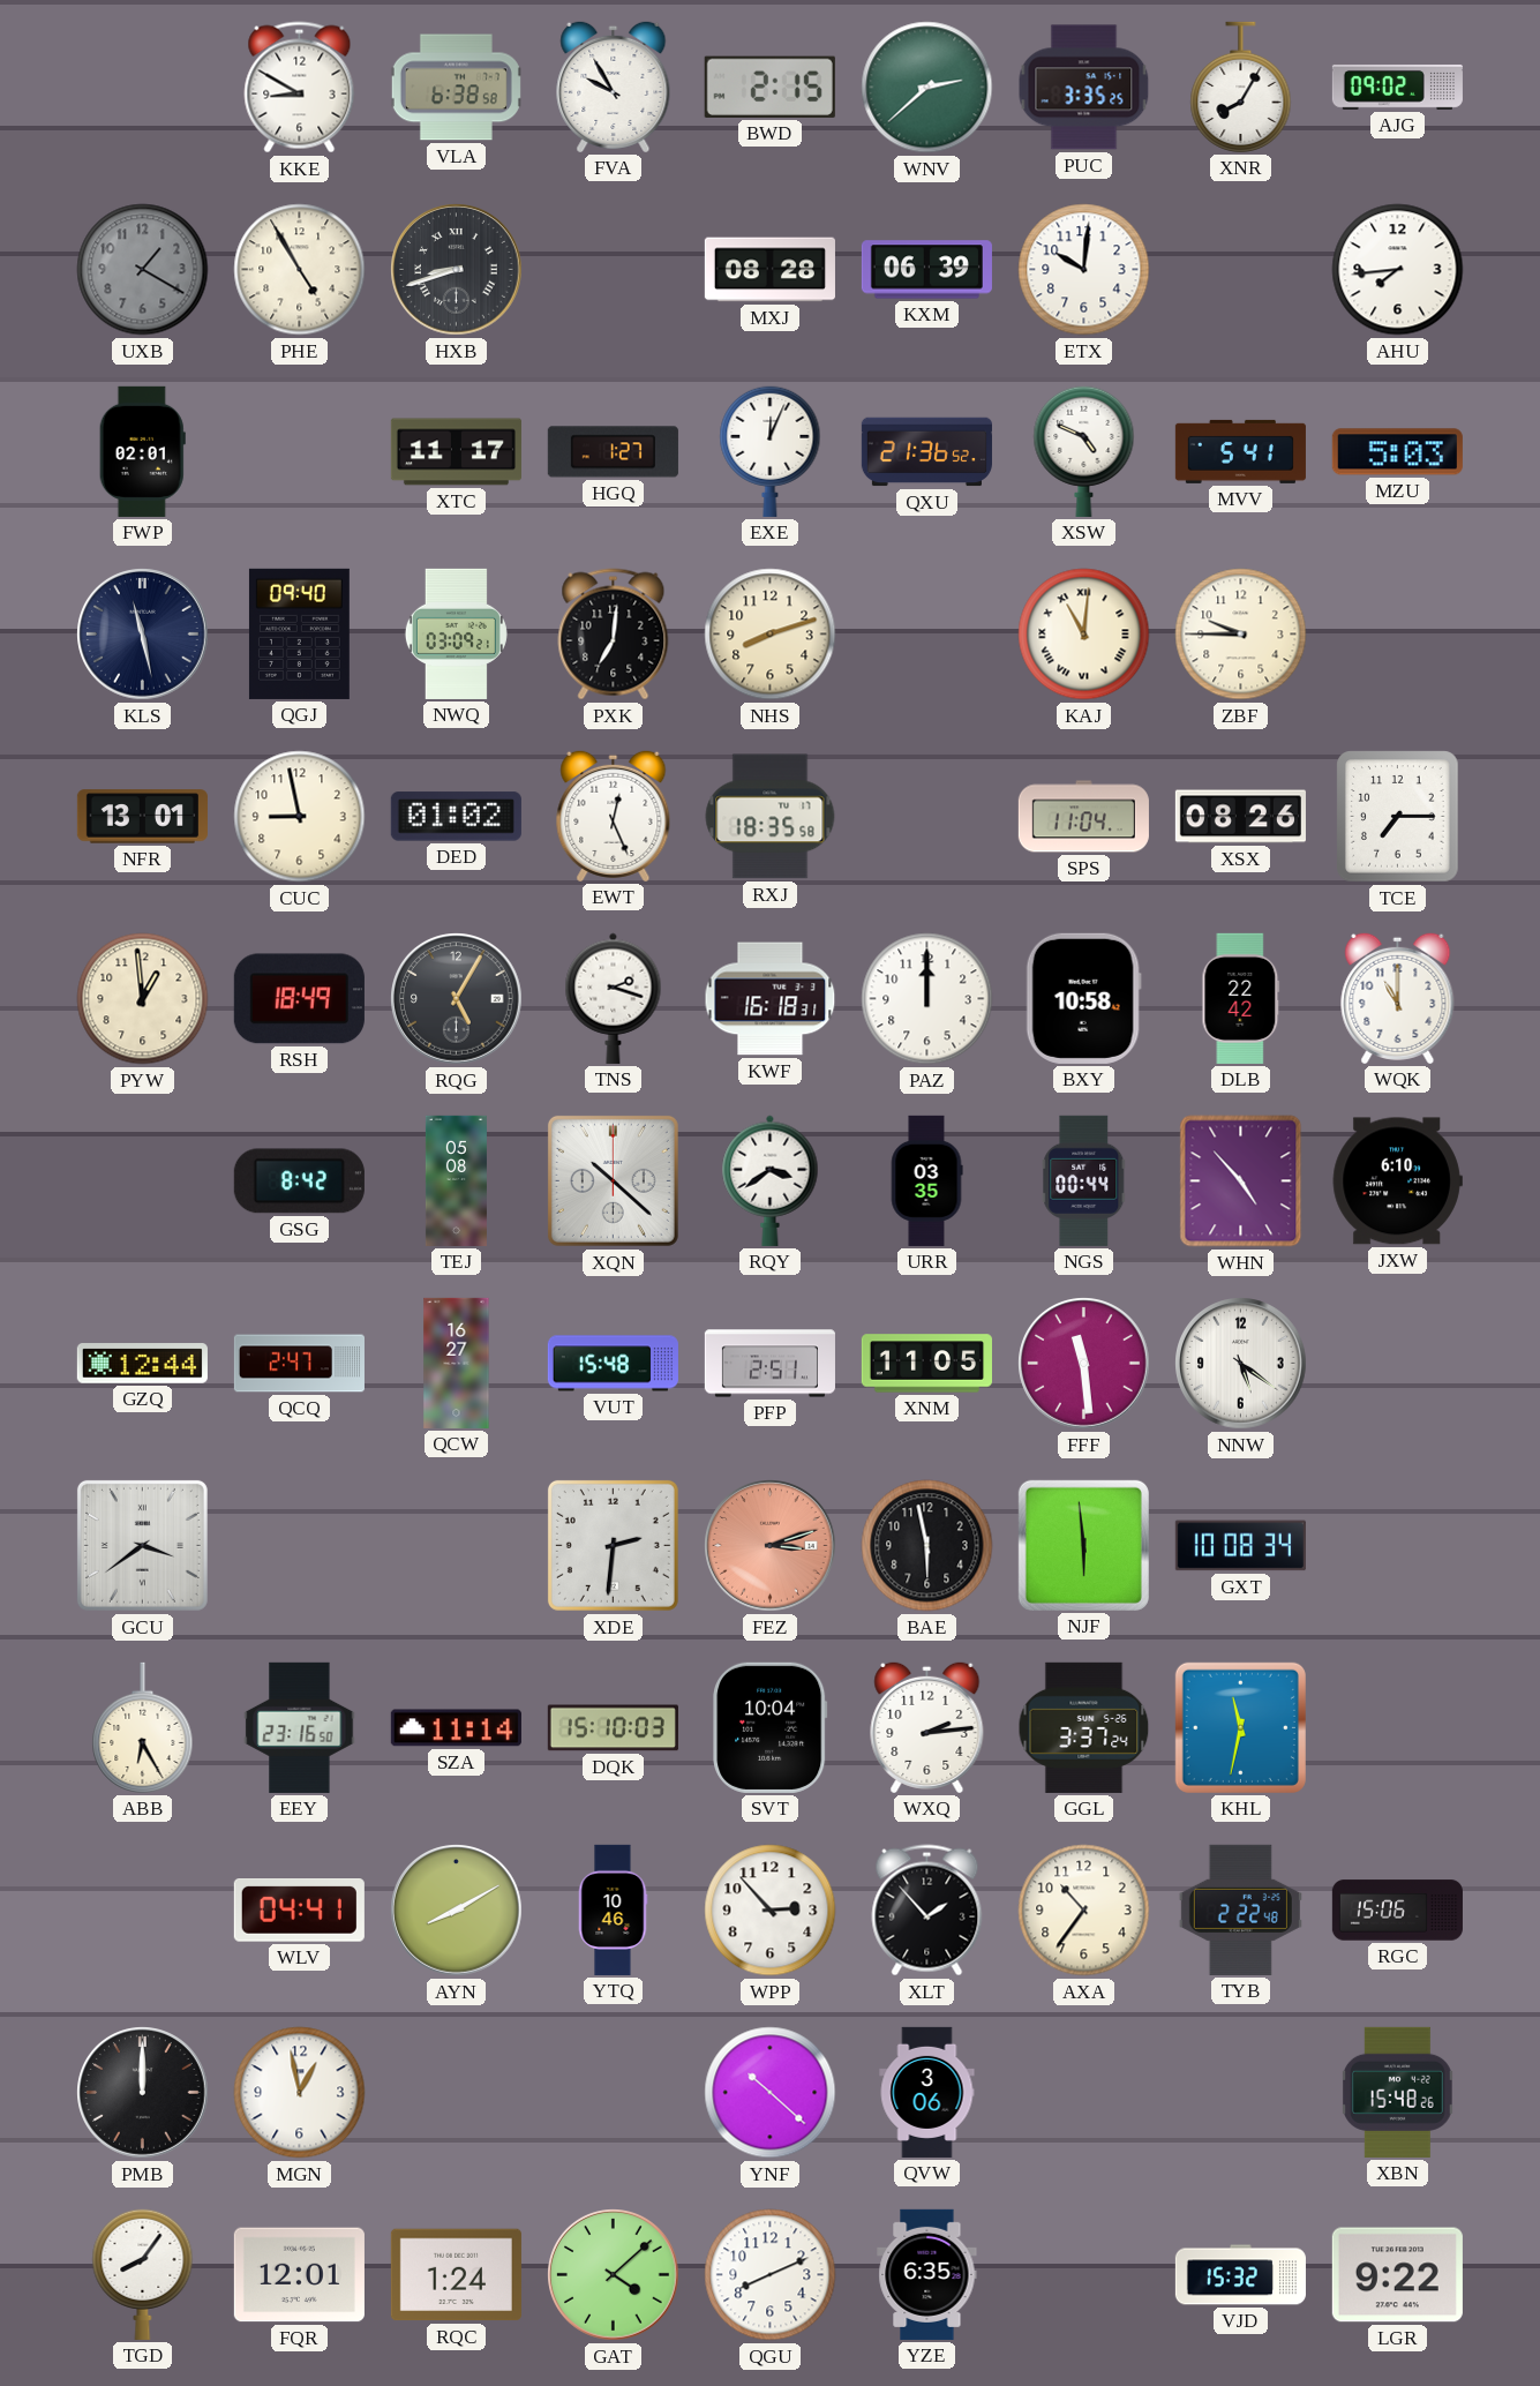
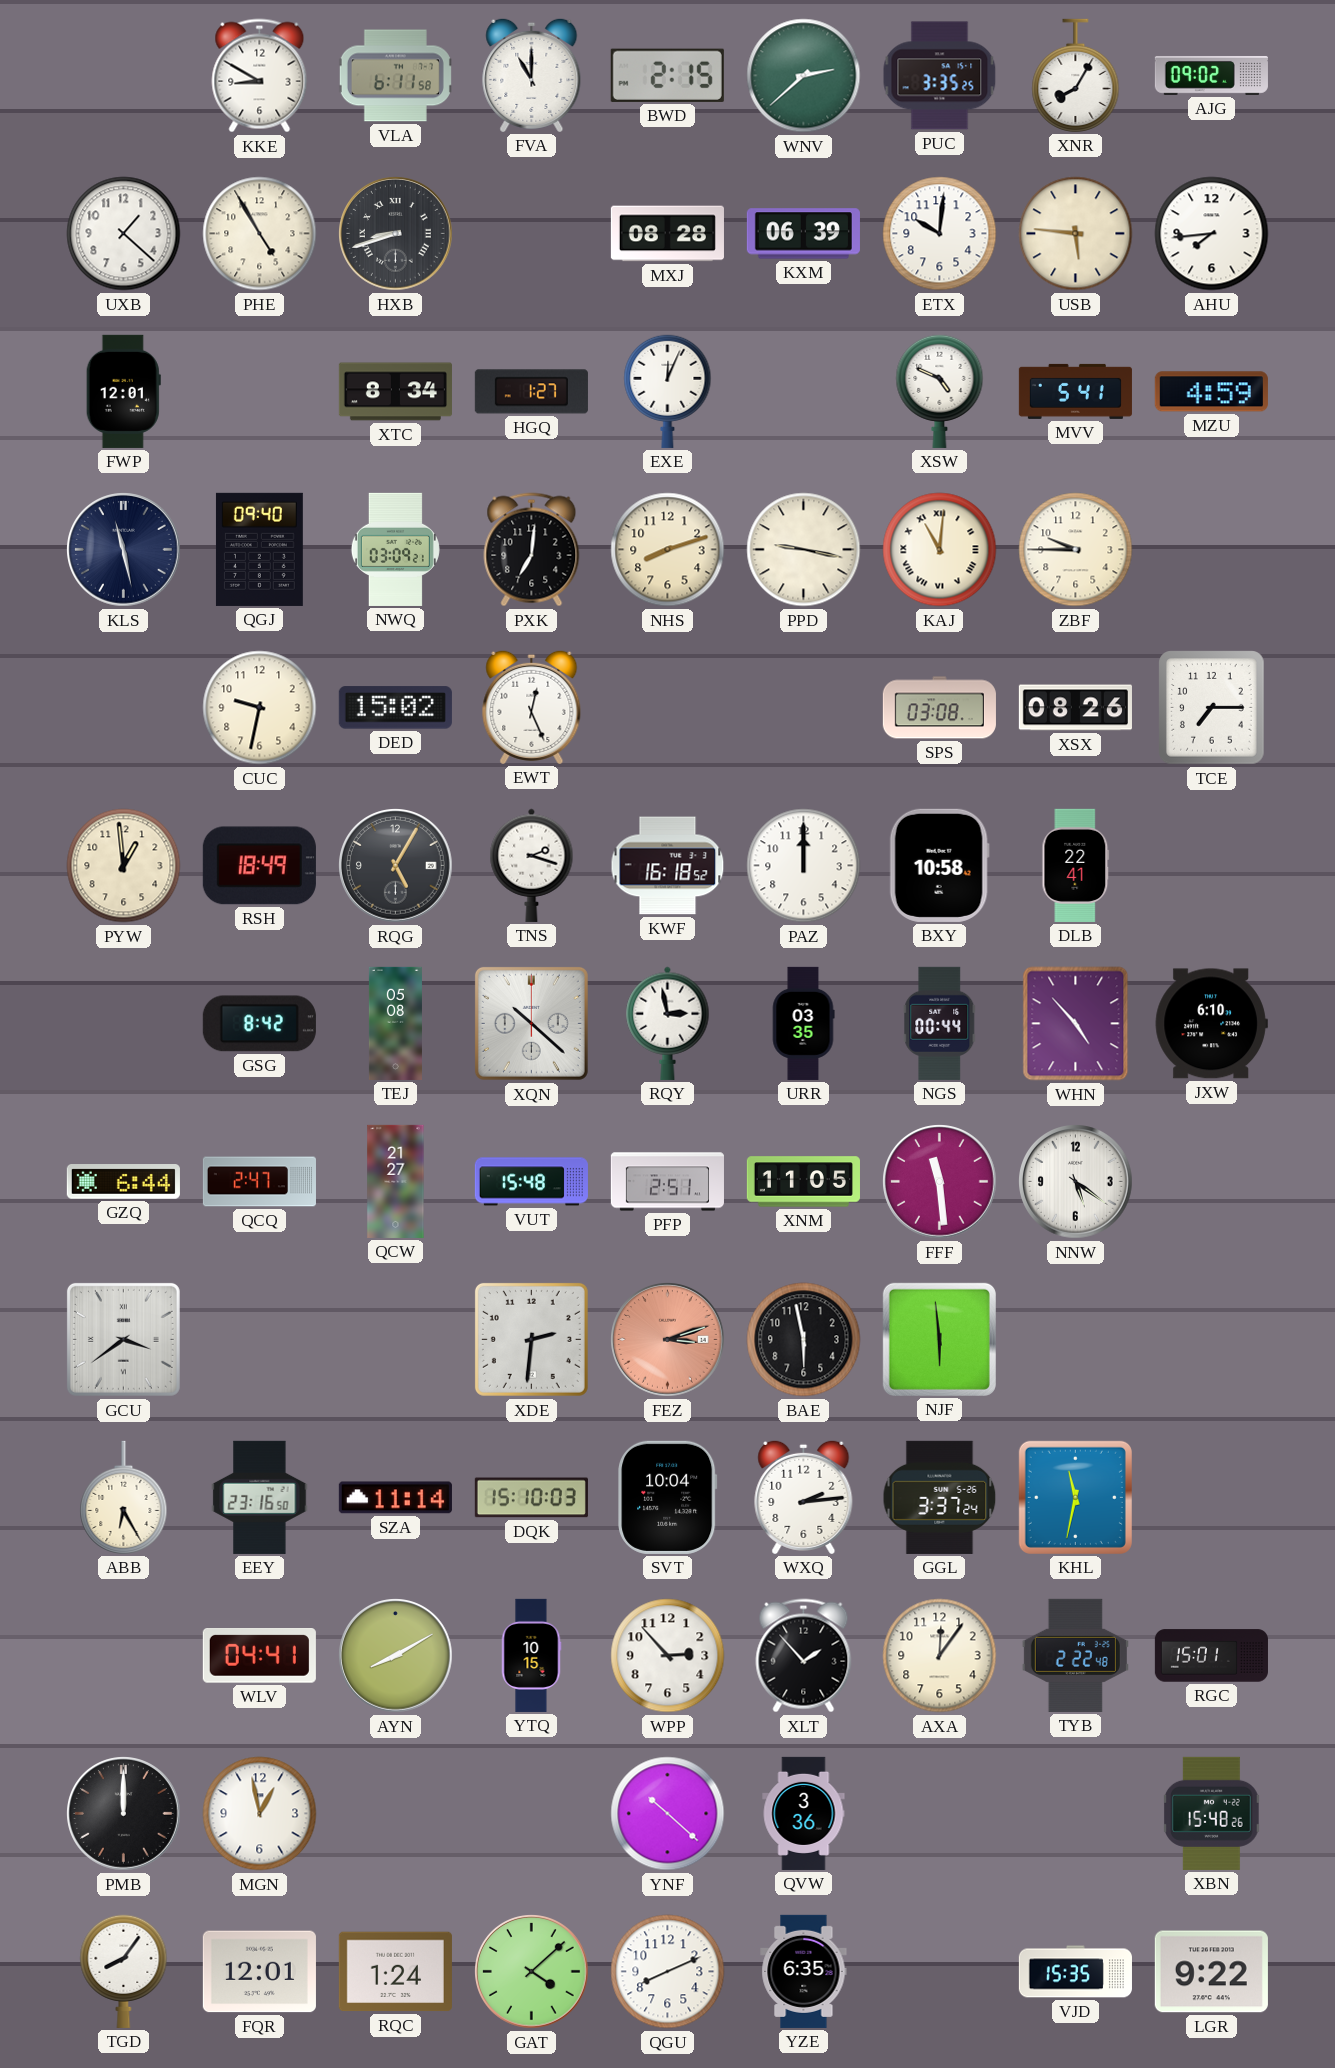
VLA: 6:38 -> 6:11
FVA: 9:55 -> 11:00
UXB: 1:20 -> 1:22
UXB dial: grey -> white
USB: none -> 5:46
FWP: 02:01 -> 12:01
XTC: 11:17 -> 8:34
QXU: 21:36 -> none
MZU: 5:03 -> 4:59
PPD: none -> 9:17
NFR: 13:01 -> none
CUC: 8:58 -> 9:32
DED: 01:02 -> 15:02
RXJ: 18:35 -> none
SPS: 11:04 -> 03:08
KWF: 16:18:31 -> 16:18:52
DLB: 22:42 -> 22:41
WQK: 11:00 -> none
RQY: 3:39 -> 2:58
GZQ: 12:44 -> 6:44
QCW: 16:27 -> 21:27
GXT: 10:08 -> none
YTQ: 10:46 -> 10:15
AXA: 10:36 -> 12:06
RGC: 15:06 -> 15:01
QVW: 3:06 -> 3:36
VJD: 15:32 -> 15:35
